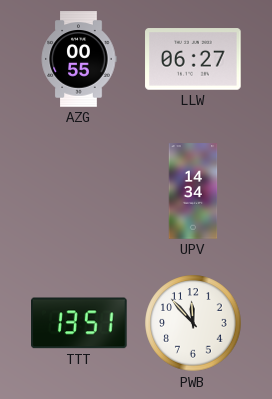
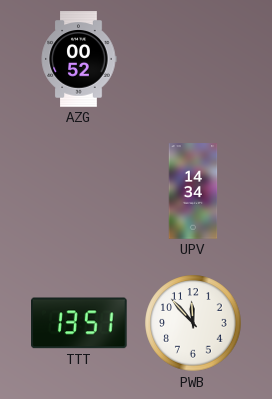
AZG: 00:55 -> 00:52
LLW: 06:27 -> none
